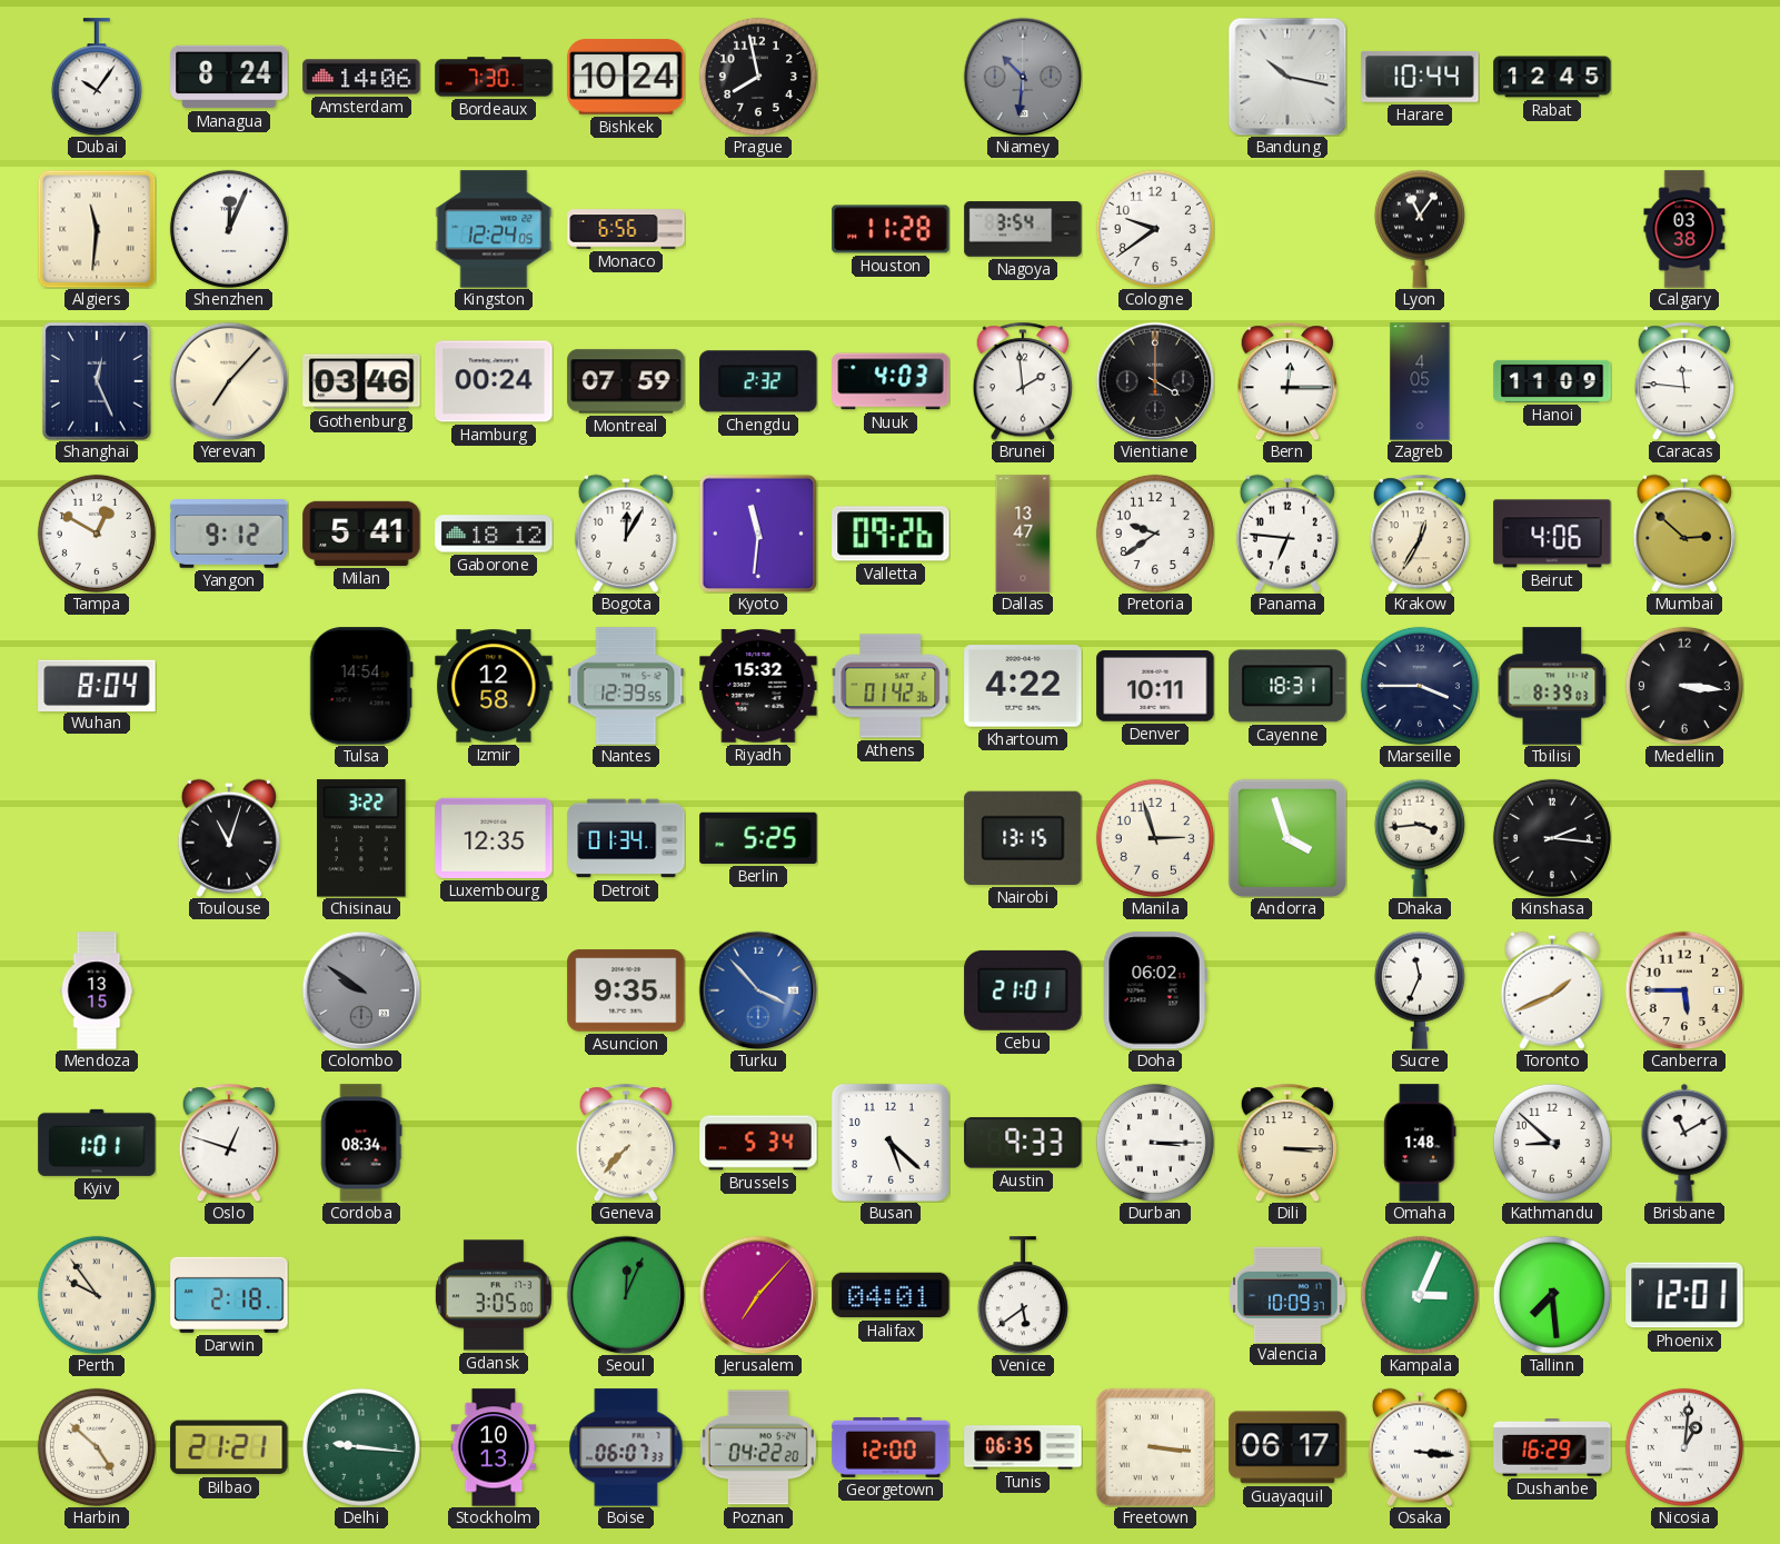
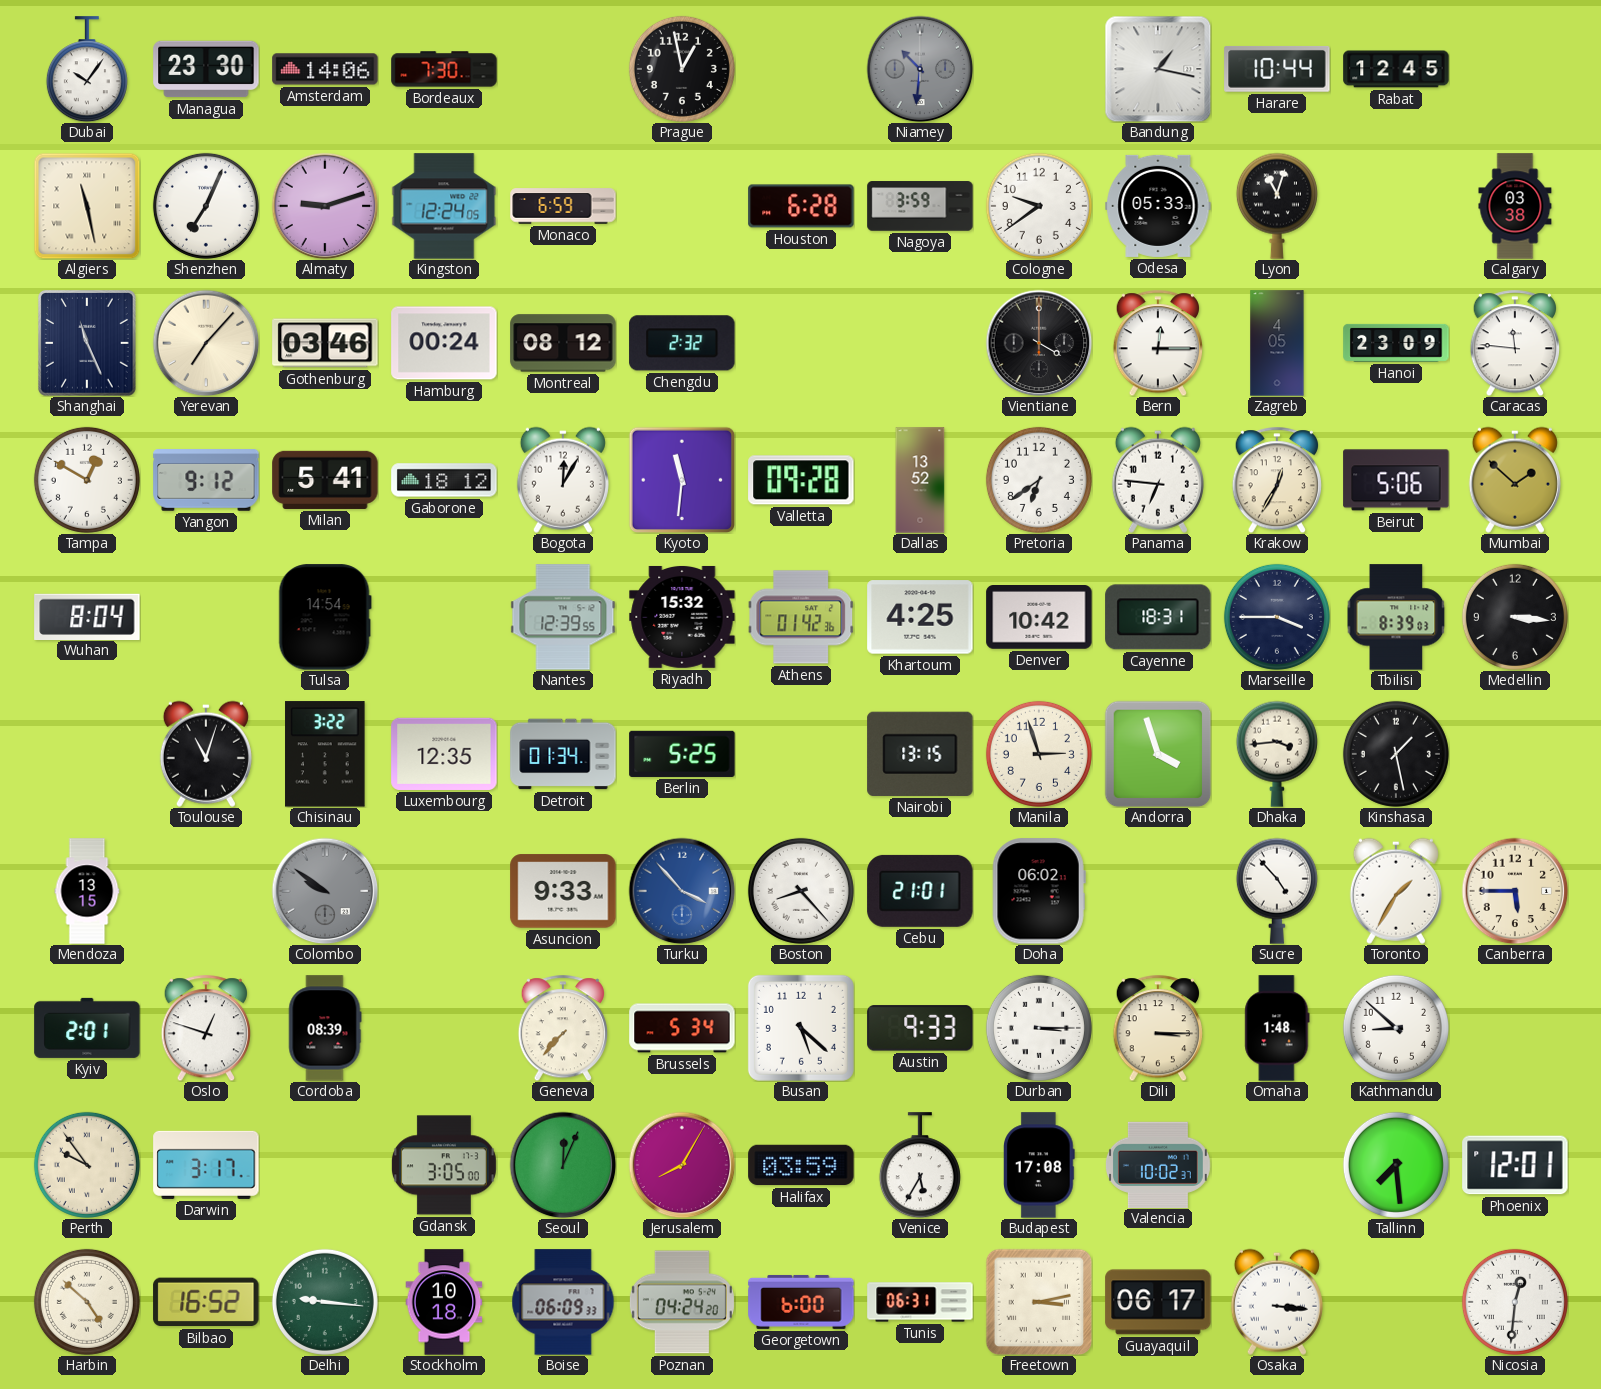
Managua: 8:24 -> 23:30
Bishkek: 10:24 -> none
Prague: 7:58 -> 12:58
Bandung: 10:17 -> 1:17
Algiers: 11:31 -> 11:28
Shenzhen: 12:04 -> 7:04
Almaty: none -> 9:12
Monaco: 6:56 -> 6:59
Houston: 11:28 -> 6:28
Nagoya: 3:54 -> 3:59
Odesa: none -> 05:33
Lyon: 11:06 -> 11:03
Shanghai: 12:26 -> 11:26
Montreal: 07:59 -> 08:12
Nuuk: 4:03 -> none
Brunei: 1:59 -> none
Hanoi: 11:09 -> 23:09
Valletta: 09:26 -> 09:28
Dallas: 13:47 -> 13:52
Pretoria: 9:39 -> 6:39
Beirut: 4:06 -> 5:06
Mumbai: 2:52 -> 1:52
Izmir: 12:58 -> none
Khartoum: 4:22 -> 4:25
Denver: 10:11 -> 10:42
Kinshasa: 2:16 -> 1:28
Asuncion: 9:35 -> 9:33
Boston: none -> 8:23
Sucre: 11:34 -> 4:53
Toronto: 1:41 -> 1:35
Kyiv: 1:01 -> 2:01
Cordoba: 08:34 -> 08:39
Brisbane: 11:10 -> none
Darwin: 2:18 -> 3:17
Jerusalem: 7:07 -> 8:05
Halifax: 04:01 -> 03:59
Venice: 5:39 -> 5:35
Budapest: none -> 17:08
Valencia: 10:09 -> 10:02
Kampala: 3:04 -> none
Bilbao: 21:21 -> 16:52
Stockholm: 10:13 -> 10:18
Boise: 06:07 -> 06:09
Poznan: 04:22 -> 04:24
Georgetown: 12:00 -> 6:00
Tunis: 06:35 -> 06:31
Freetown: 3:16 -> 3:13
Dushanbe: 16:29 -> none
Nicosia: 1:01 -> 12:31
